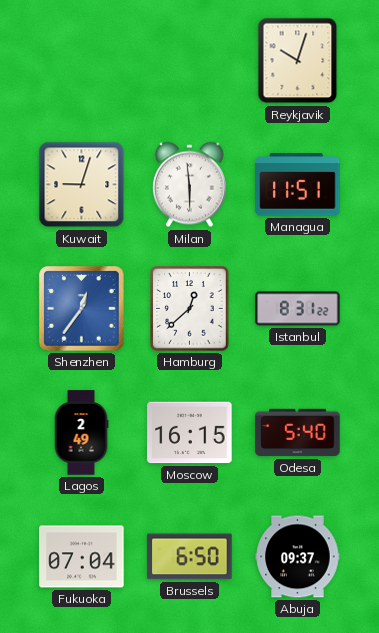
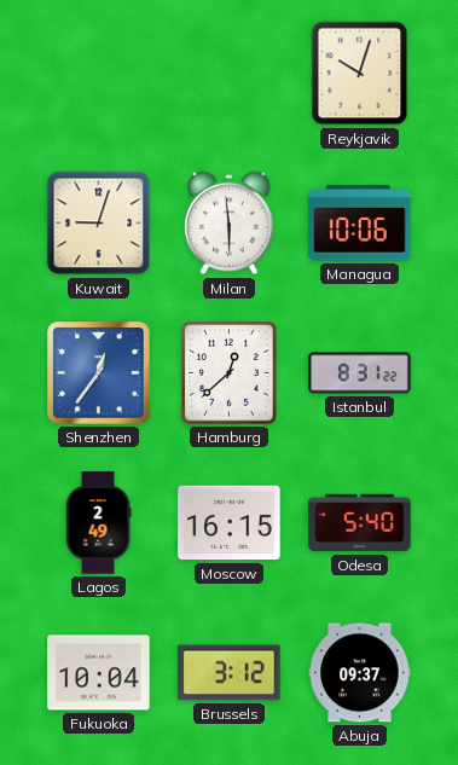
Managua: 11:51 -> 10:06
Fukuoka: 07:04 -> 10:04
Brussels: 6:50 -> 3:12
